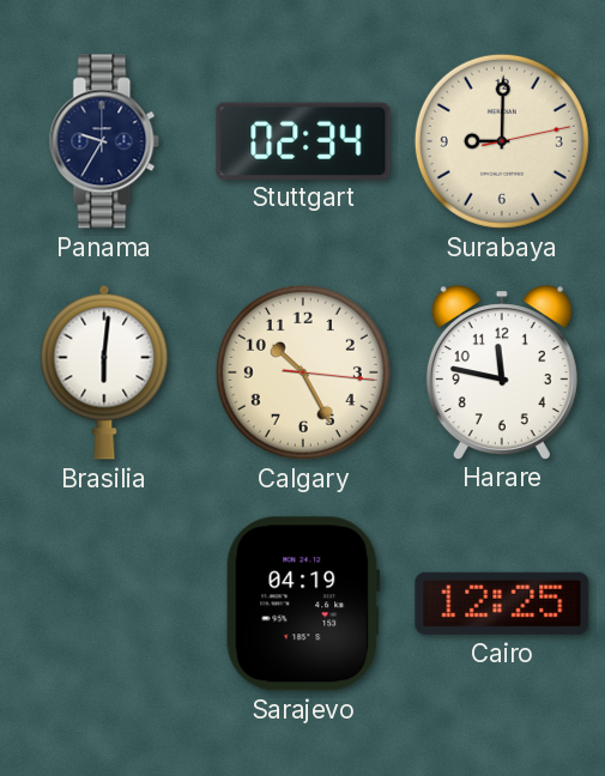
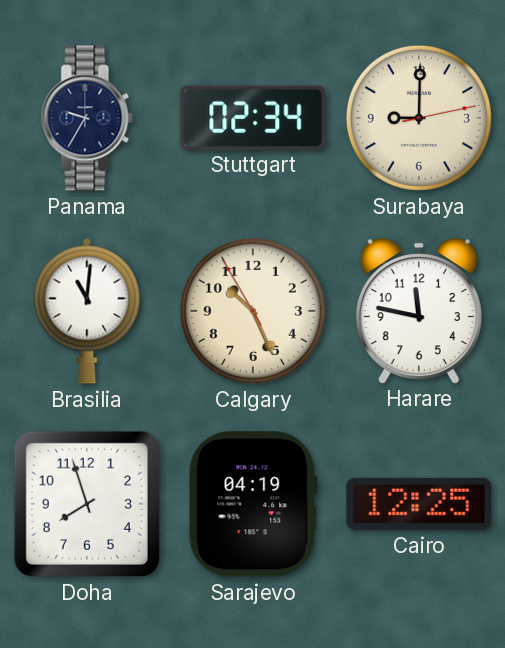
Brasilia: 6:01 -> 11:01
Calgary: 10:25:16 -> 10:25:55
Doha: none -> 7:57
